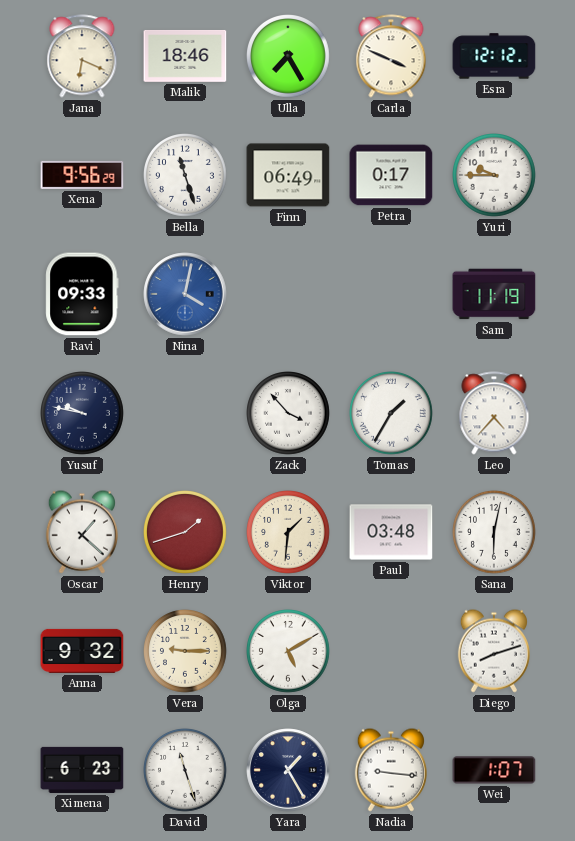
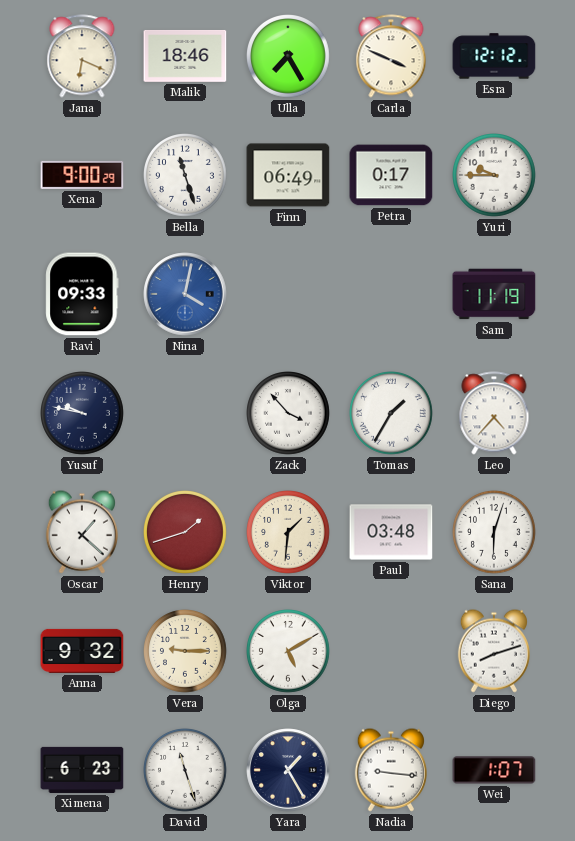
Xena: 9:56 -> 9:00
Sana: 6:02 -> 6:03
